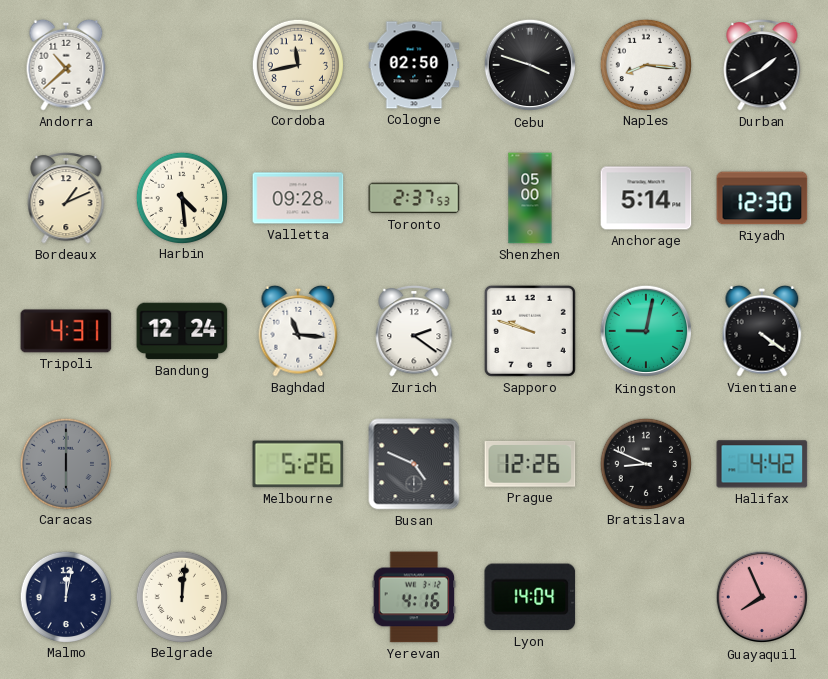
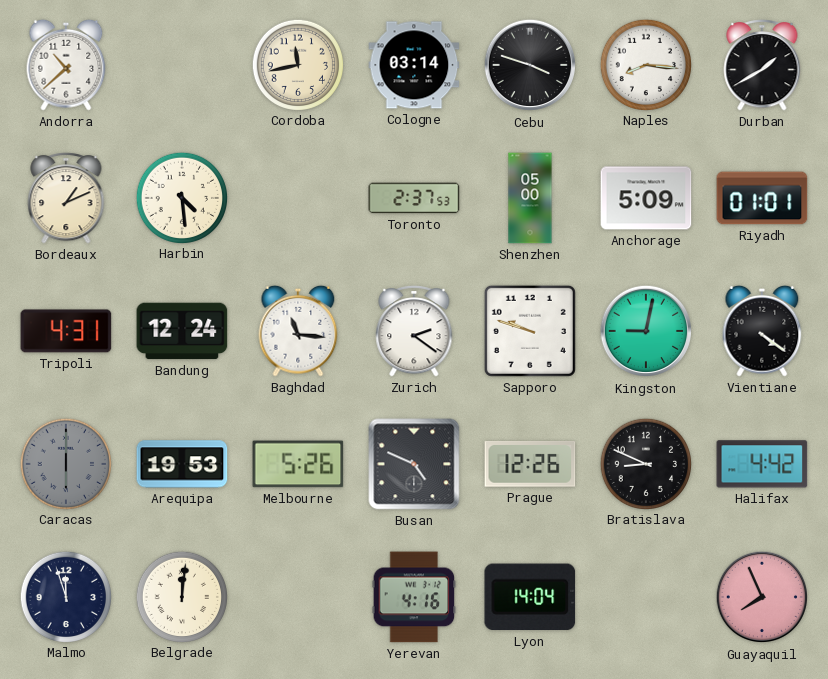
Cologne: 02:50 -> 03:14
Valletta: 09:28 -> none
Anchorage: 5:14 -> 5:09
Riyadh: 12:30 -> 01:01
Arequipa: none -> 19:53
Malmo: 12:02 -> 11:57
